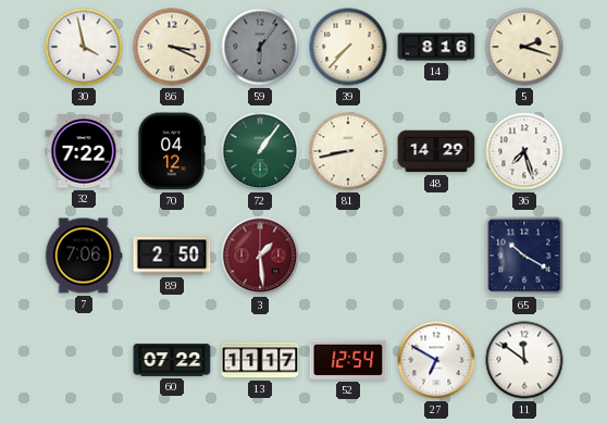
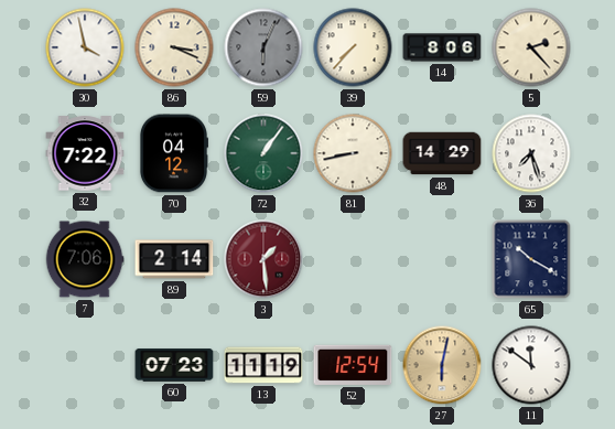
59: 6:06 -> 6:04
14: 8:16 -> 8:06
5: 2:18 -> 2:23
89: 2:50 -> 2:14
60: 07:22 -> 07:23
13: 11:17 -> 11:19
27: 6:50 -> 6:02
27 dial: white -> champagne
